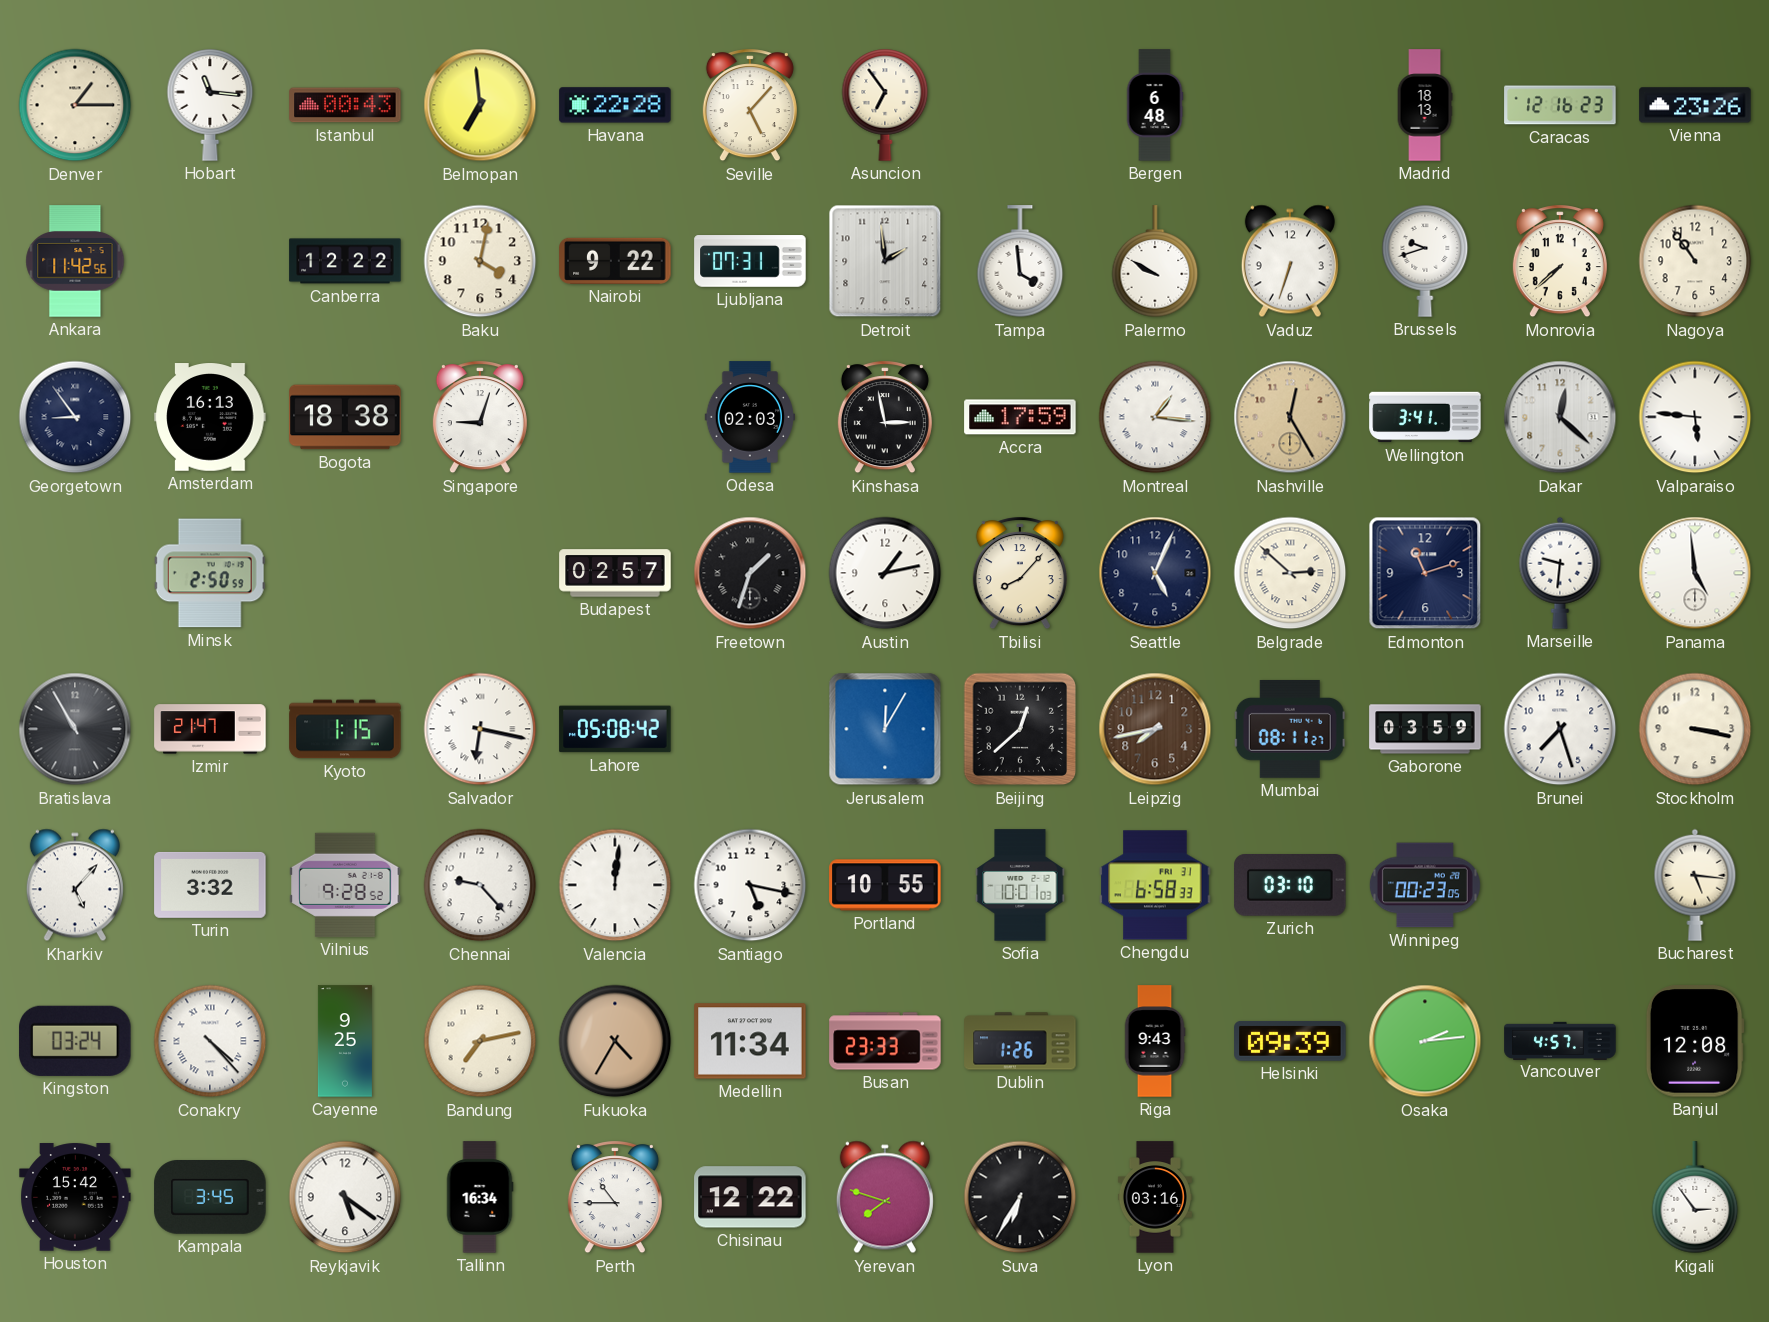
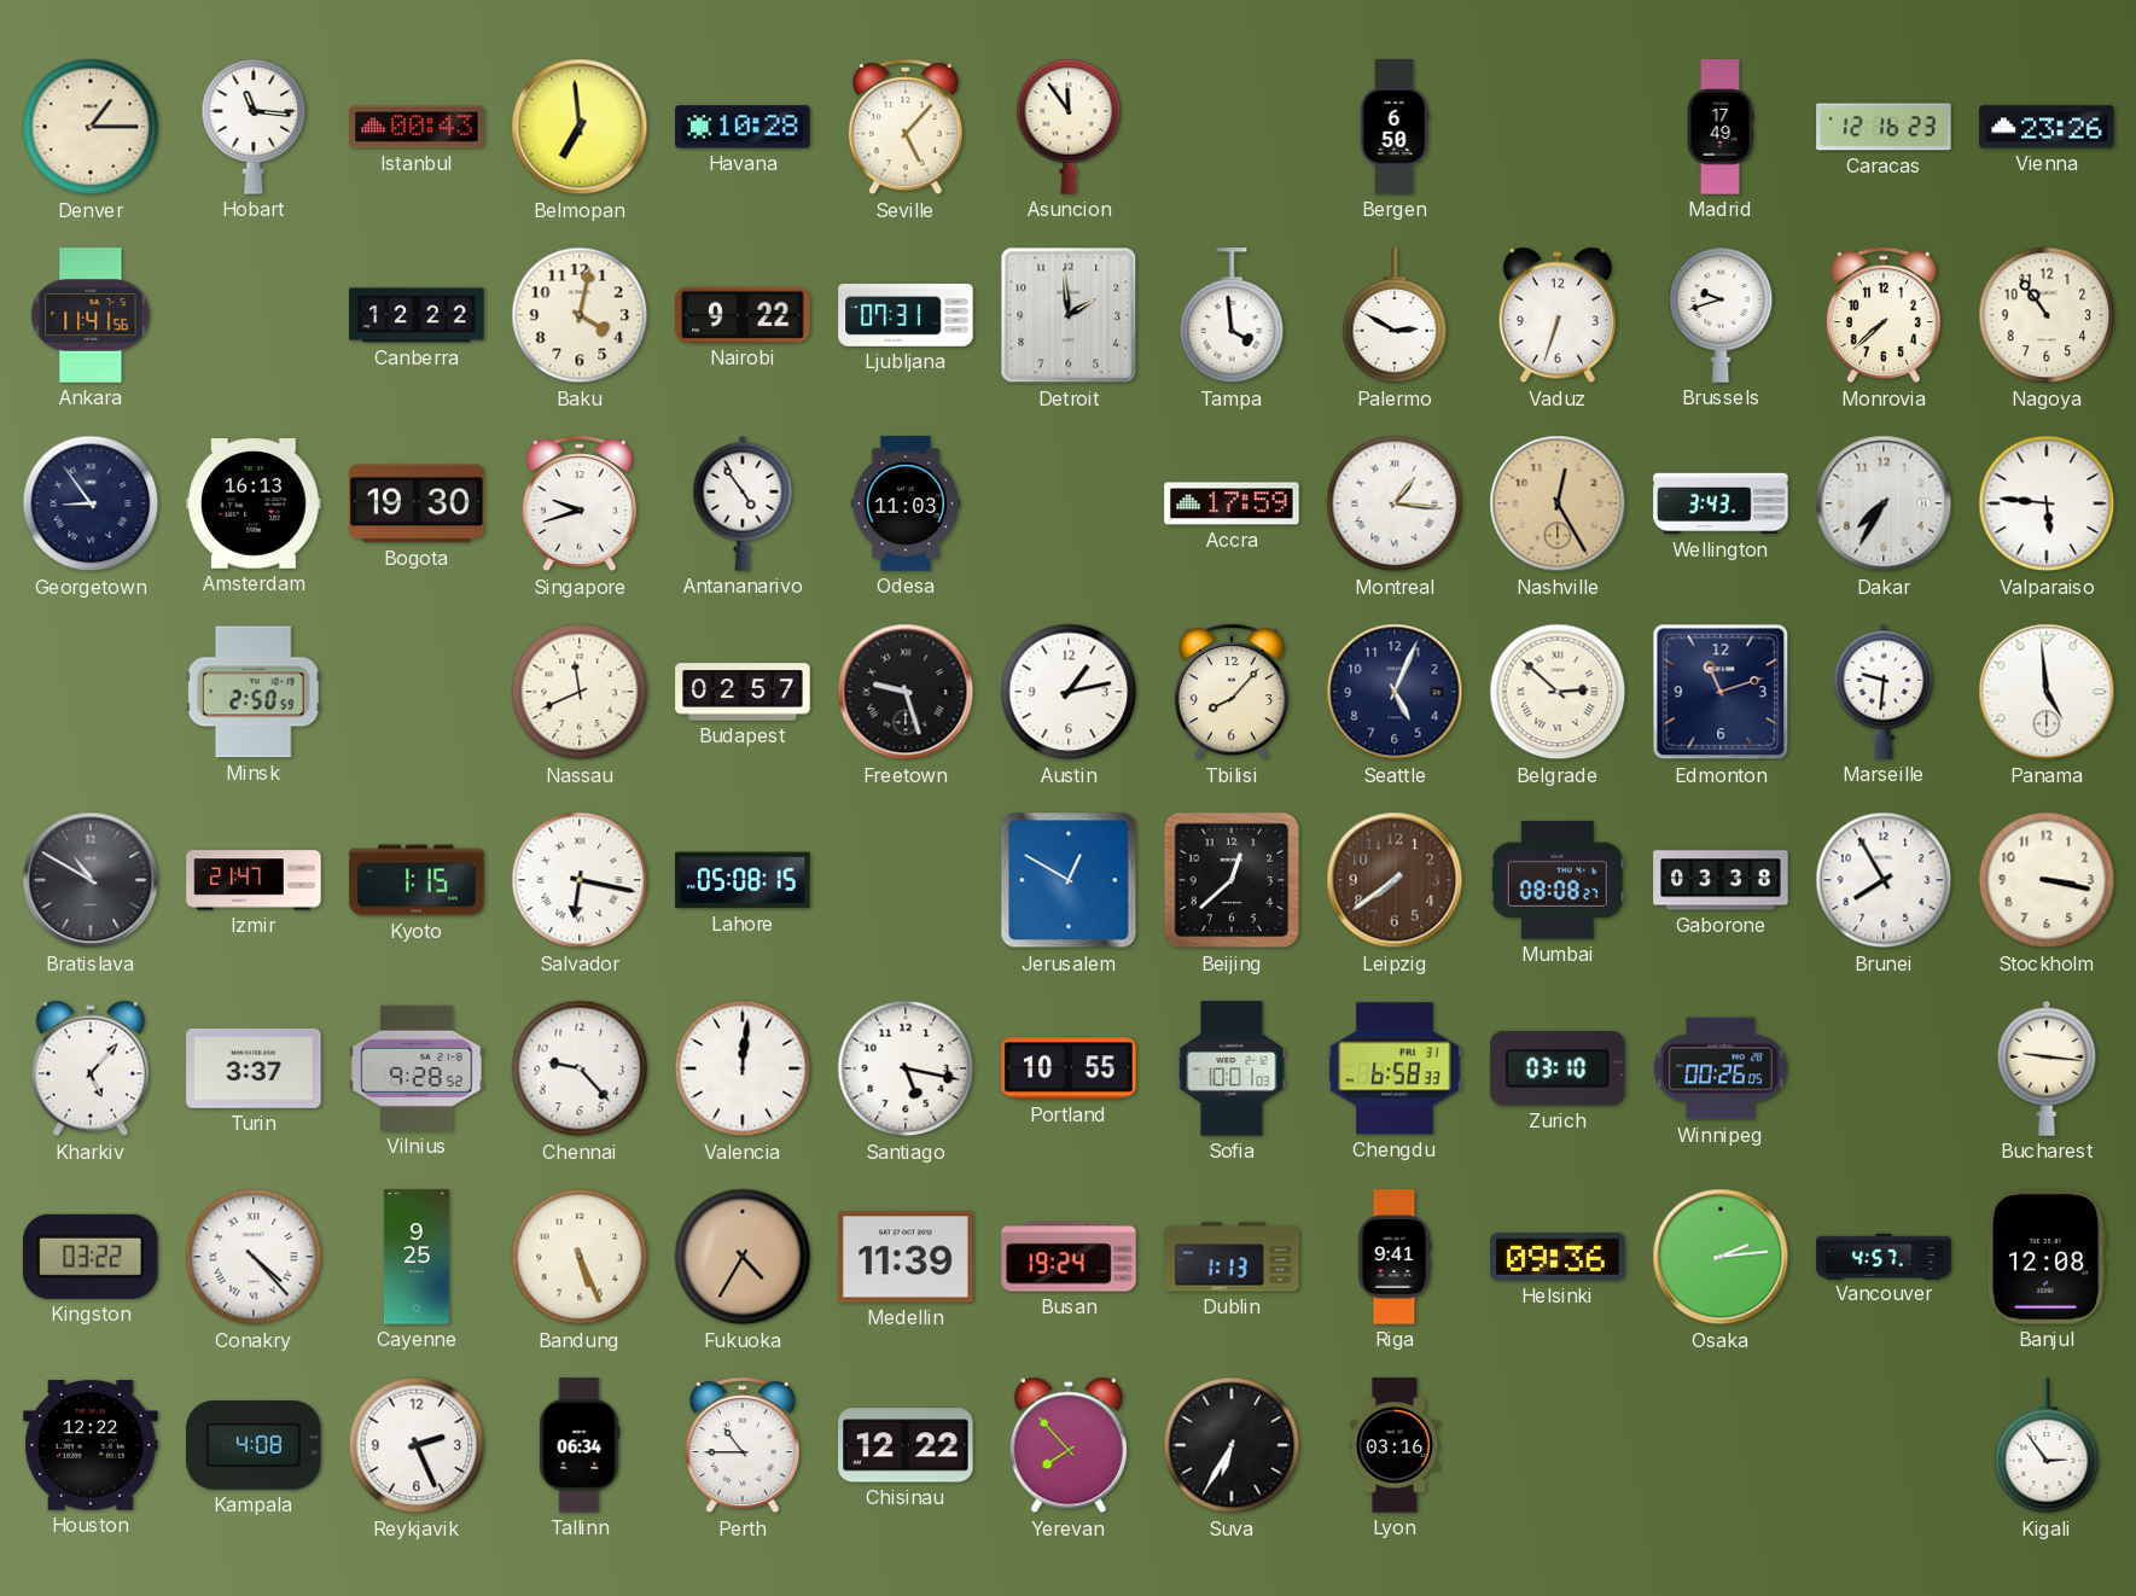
Havana: 22:28 -> 10:28
Asuncion: 6:54 -> 11:54
Bergen: 6:48 -> 6:50
Madrid: 18:13 -> 17:49
Ankara: 11:42 -> 11:41
Palermo: 9:50 -> 2:50
Bogota: 18:38 -> 19:30
Singapore: 9:03 -> 9:42
Antananarivo: none -> 4:54
Odesa: 02:03 -> 11:03
Kinshasa: 2:58 -> none
Wellington: 3:41 -> 3:43
Dakar: 12:22 -> 7:35
Nassau: none -> 11:41
Freetown: 1:33 -> 9:27
Bratislava: 10:55 -> 10:50
Lahore: 05:08:42 -> 05:08:15
Jerusalem: 12:05 -> 12:50
Leipzig: 7:43 -> 7:39
Mumbai: 08:11 -> 08:08
Gaborone: 03:59 -> 03:38
Brunei: 7:27 -> 7:55
Turin: 3:32 -> 3:37
Winnipeg: 00:23 -> 00:26
Bucharest: 5:16 -> 9:16
Kingston: 03:24 -> 03:22
Bandung: 7:13 -> 5:26
Medellin: 11:34 -> 11:39
Busan: 23:33 -> 19:24
Dublin: 1:26 -> 1:13
Riga: 9:43 -> 9:41
Helsinki: 09:39 -> 09:36
Houston: 15:42 -> 12:22
Kampala: 3:45 -> 4:08
Reykjavik: 5:21 -> 2:26
Tallinn: 16:34 -> 06:34
Yerevan: 7:48 -> 7:53
